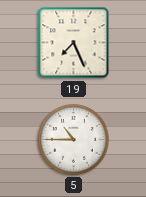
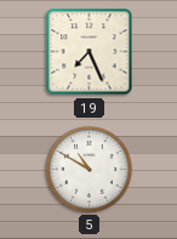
5: 10:45 -> 10:50
